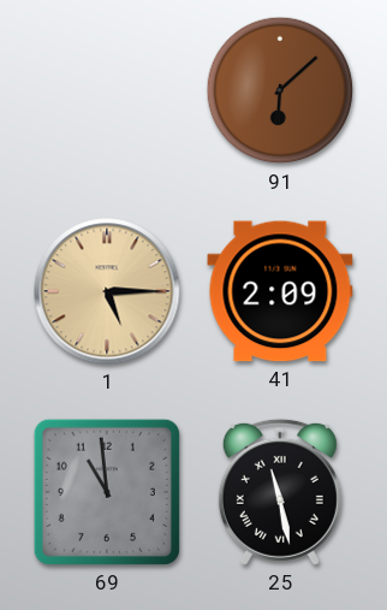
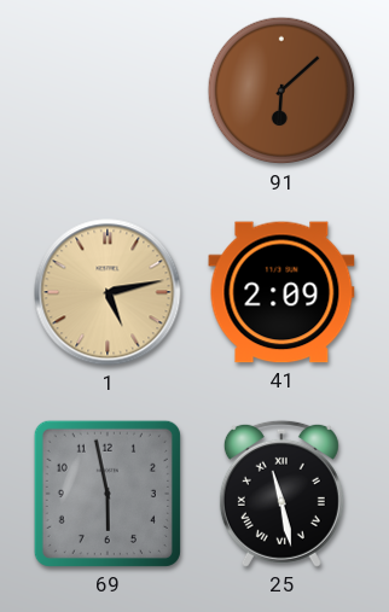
1: 5:15 -> 5:13
69: 10:59 -> 5:58
